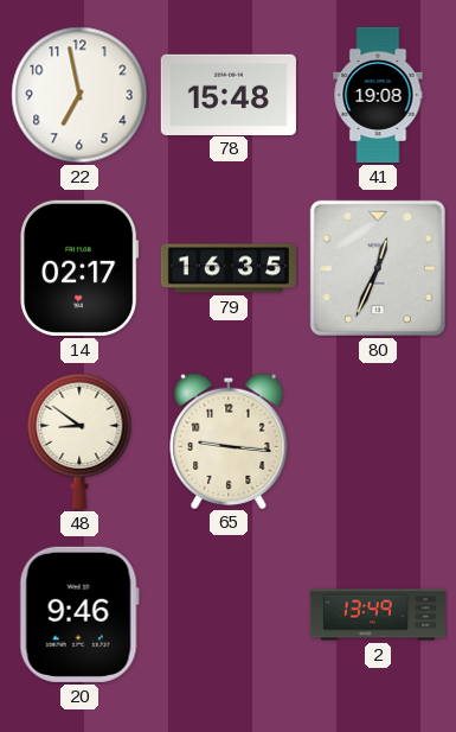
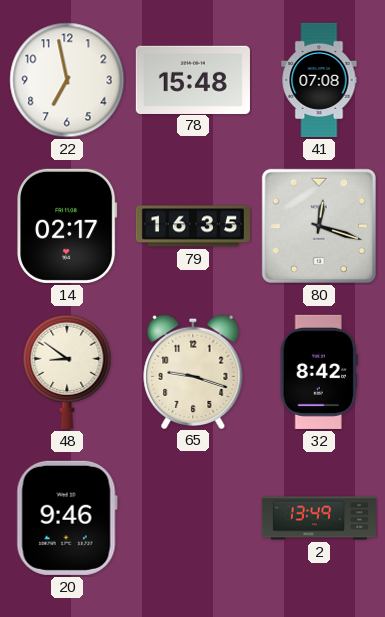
41: 19:08 -> 07:08
80: 12:34 -> 12:18
65: 9:16 -> 9:18
32: none -> 8:42
